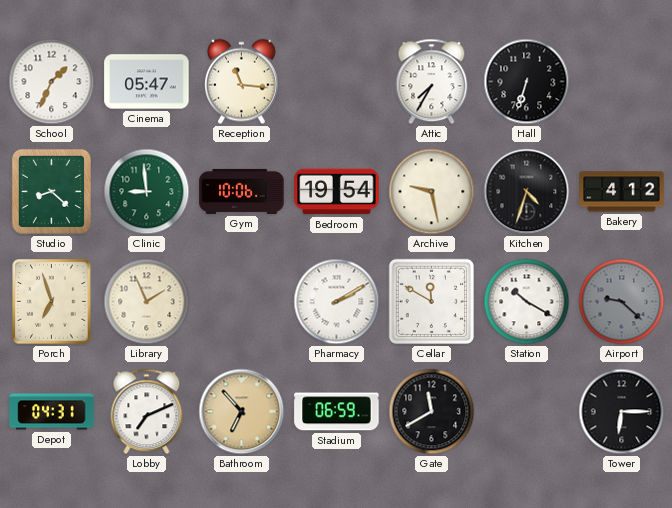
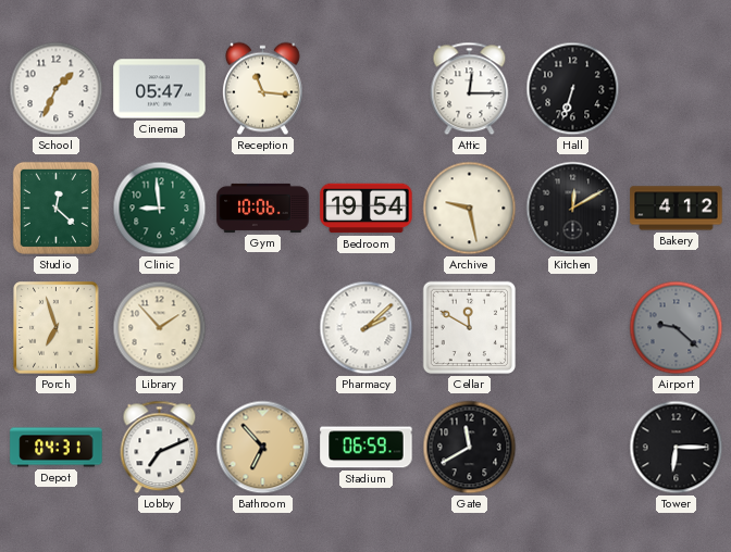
Attic: 7:35 -> 12:15
Studio: 8:22 -> 12:22
Kitchen: 4:33 -> 12:10
Library: 1:56 -> 1:53
Pharmacy: 2:10 -> 2:08
Station: 10:20 -> none
